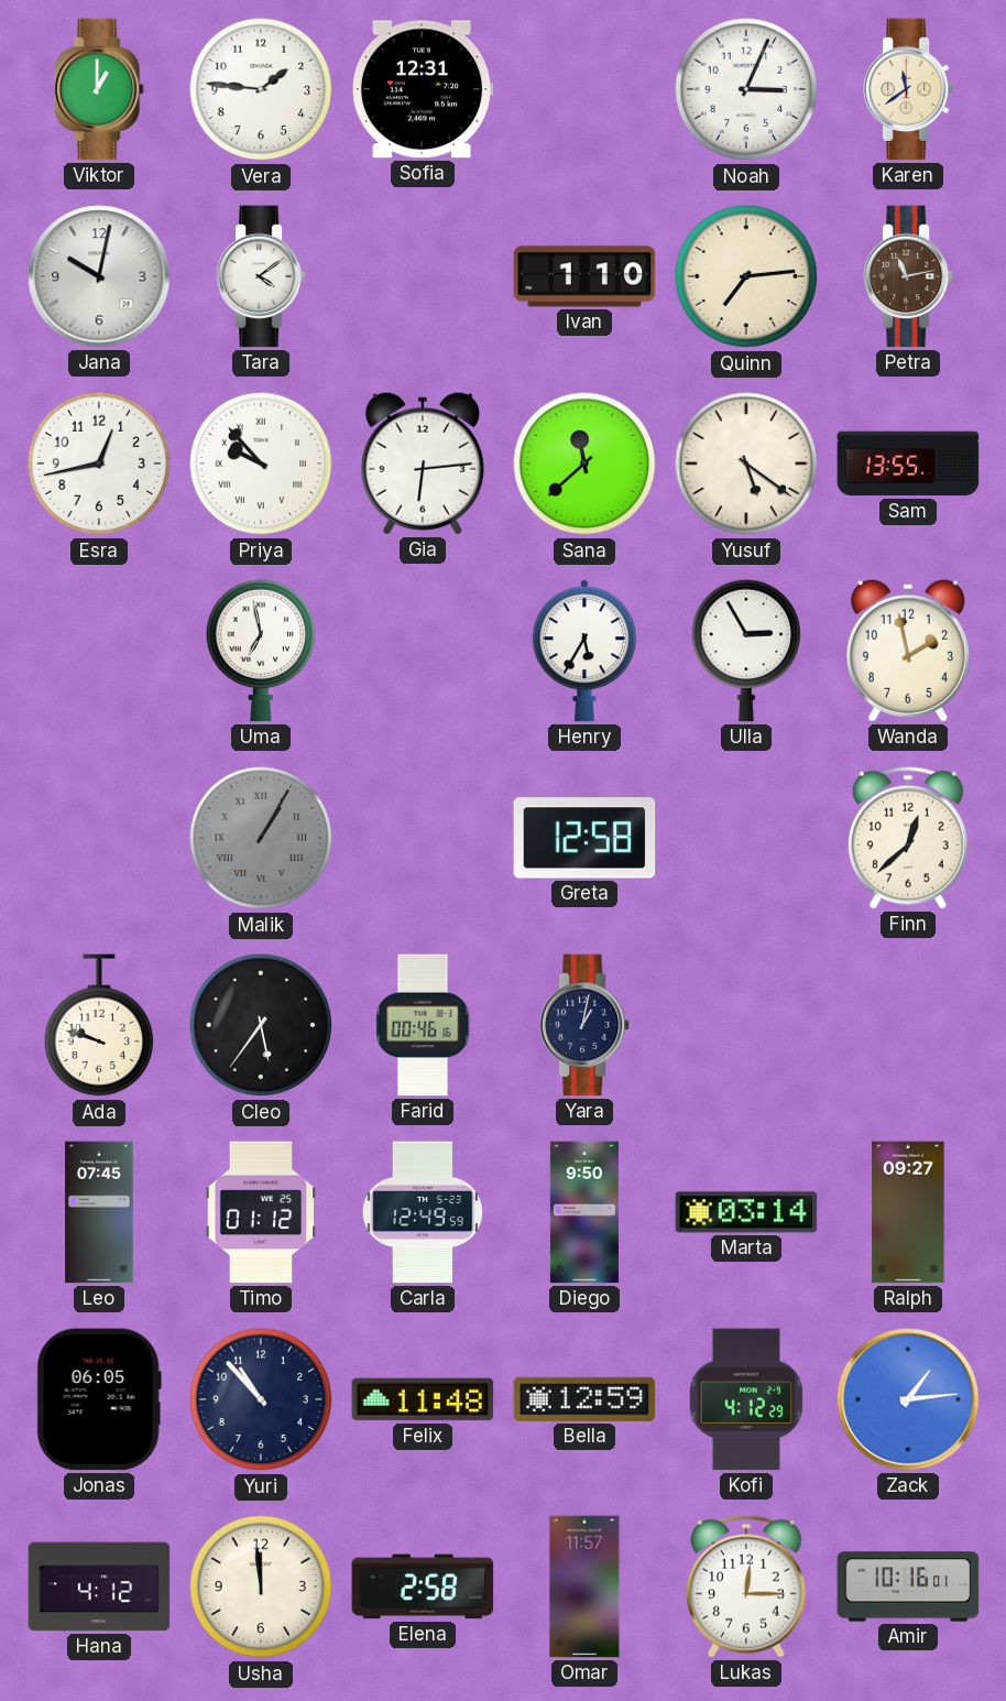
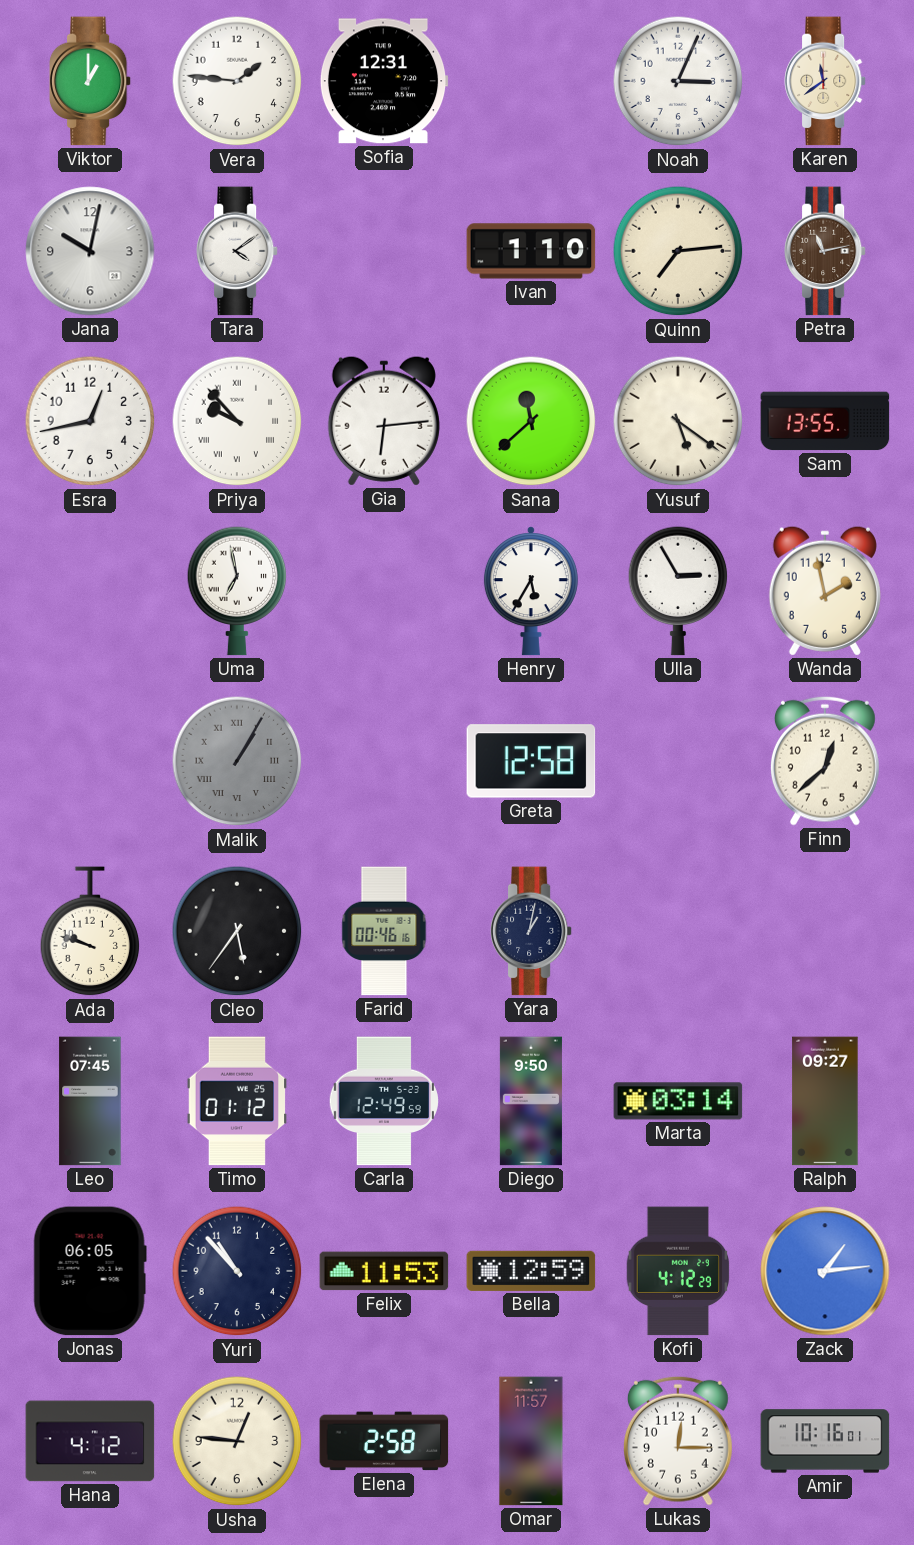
Felix: 11:48 -> 11:53
Usha: 11:59 -> 12:46
